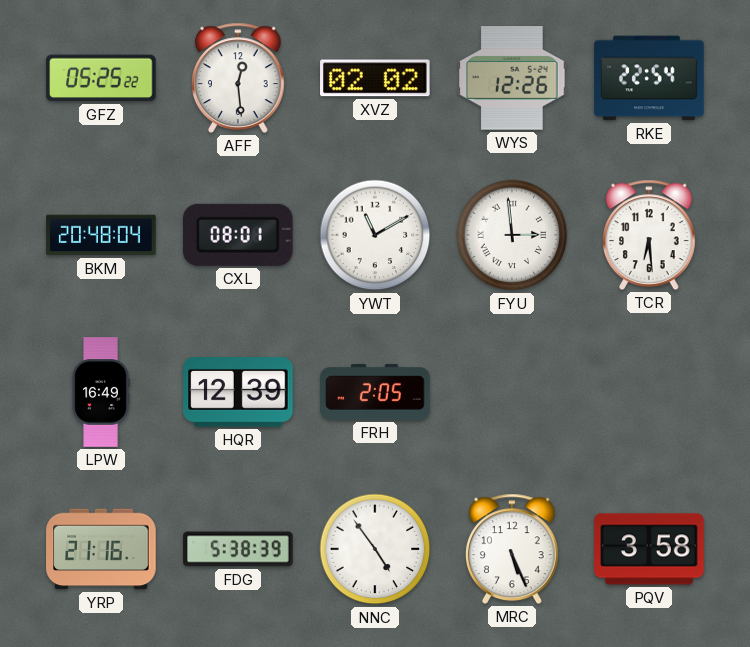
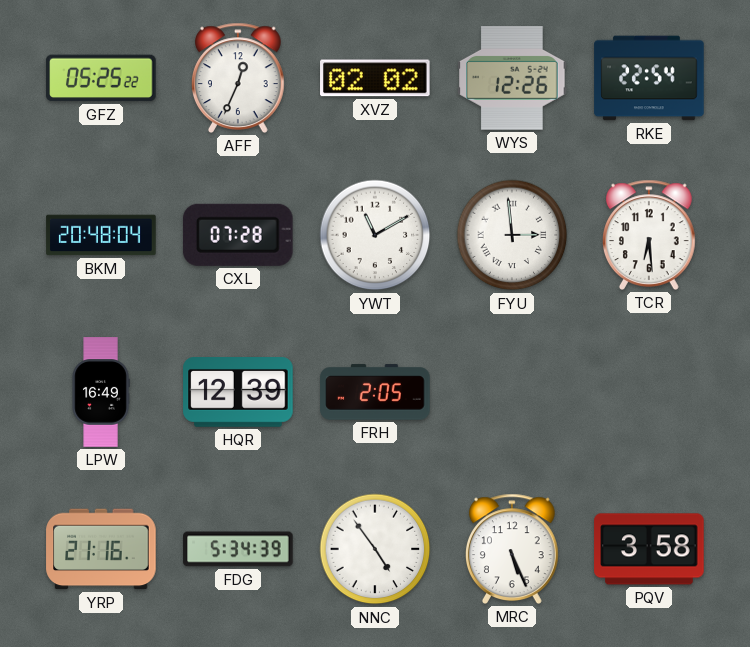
AFF: 12:29 -> 12:34
CXL: 08:01 -> 07:28
FDG: 5:38 -> 5:34
